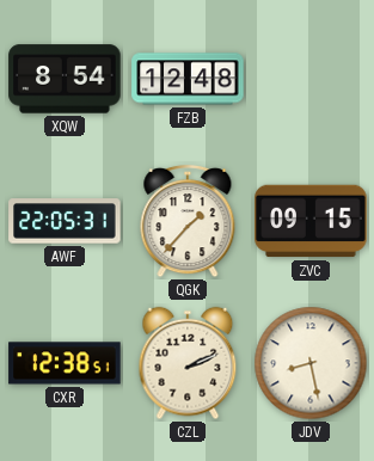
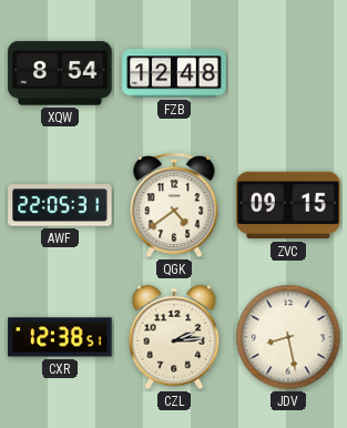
QGK: 1:37 -> 4:39
CZL: 2:11 -> 2:14
